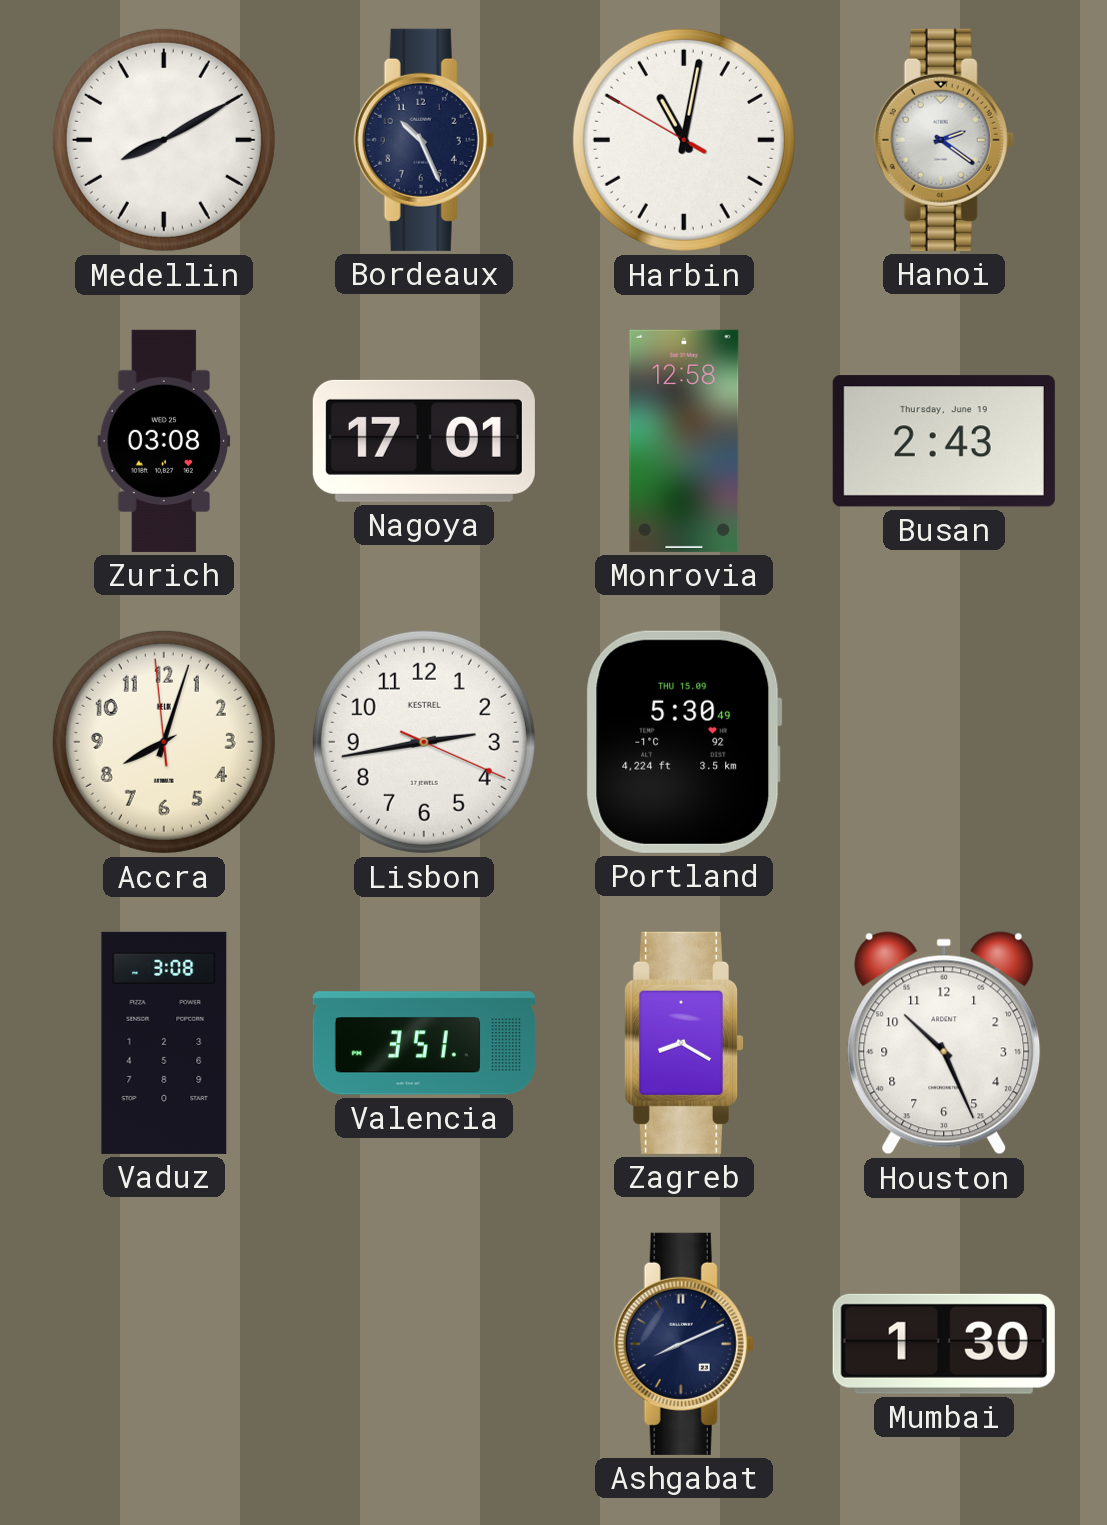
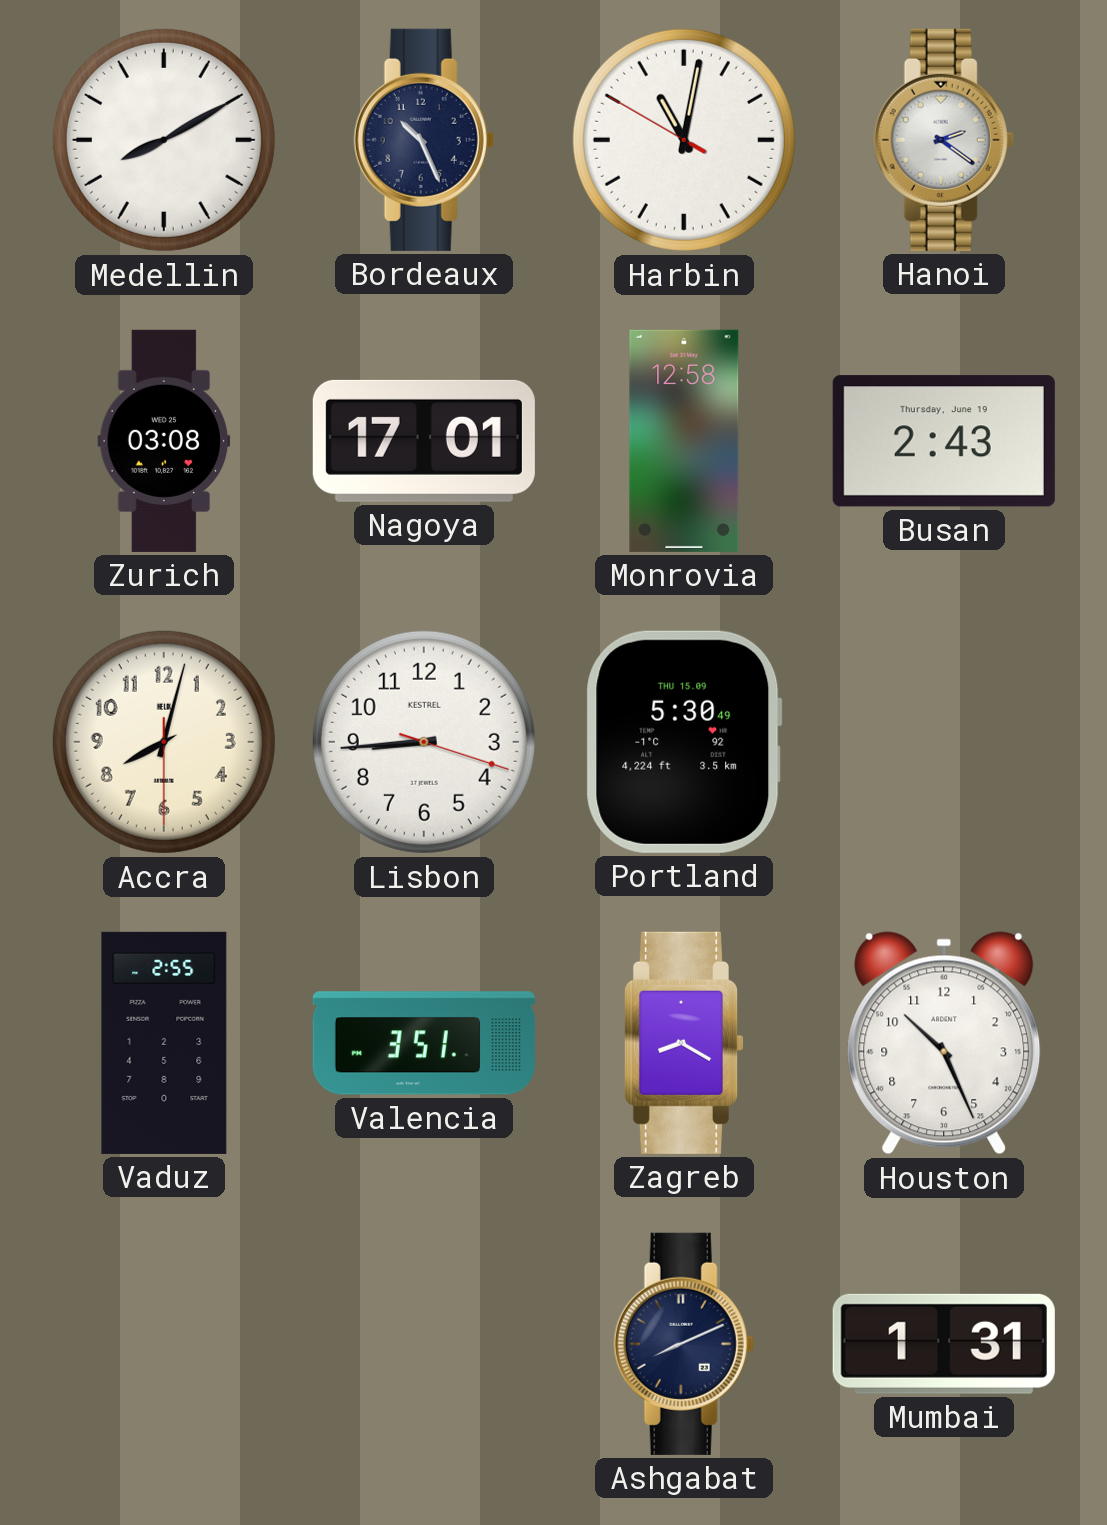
Accra: 8:02:59 -> 8:02:30
Lisbon: 2:43 -> 8:44
Vaduz: 3:08 -> 2:55
Mumbai: 1:30 -> 1:31
